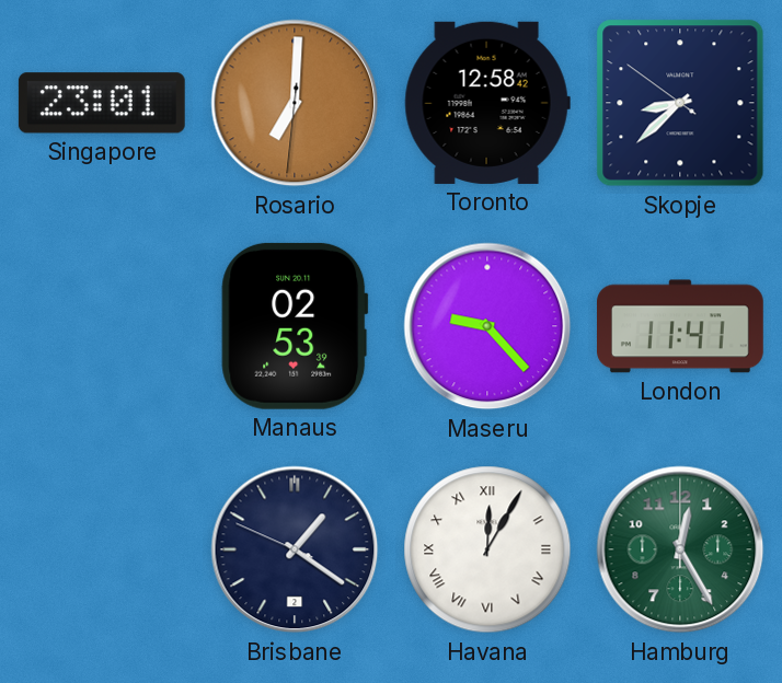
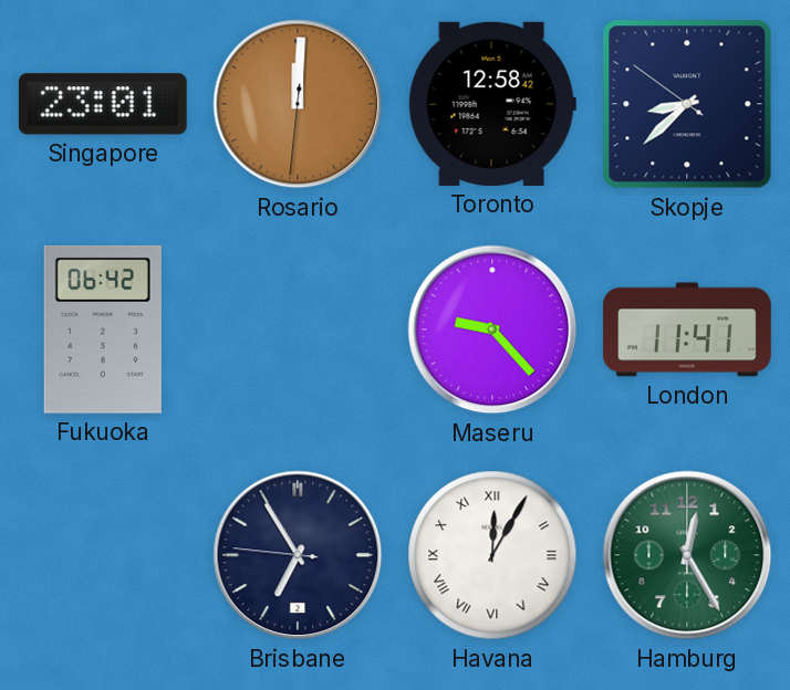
Rosario: 7:00 -> 12:00
Fukuoka: none -> 06:42
Manaus: 02:53 -> none
Brisbane: 1:20 -> 6:54
